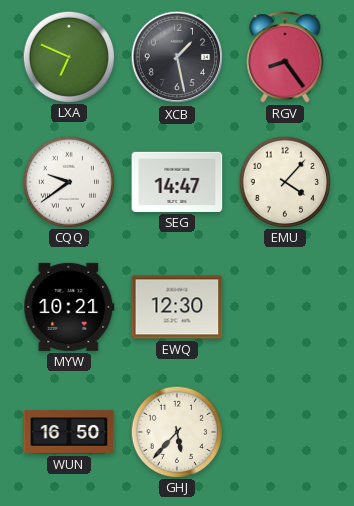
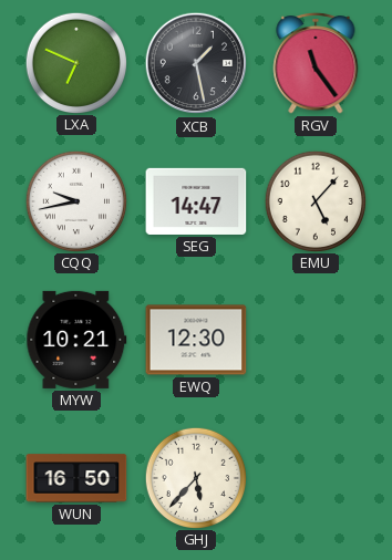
RGV: 8:24 -> 11:24
CQQ: 9:39 -> 9:43
EMU: 4:07 -> 5:07
